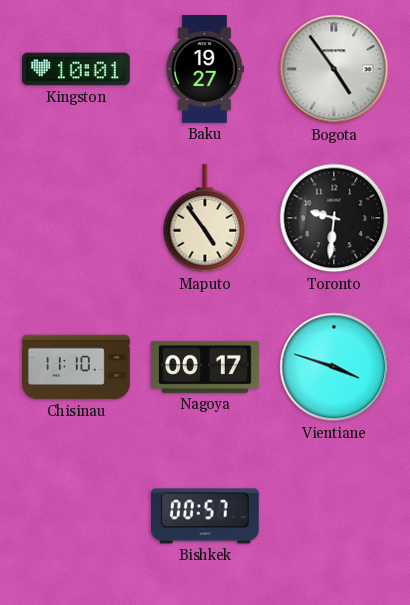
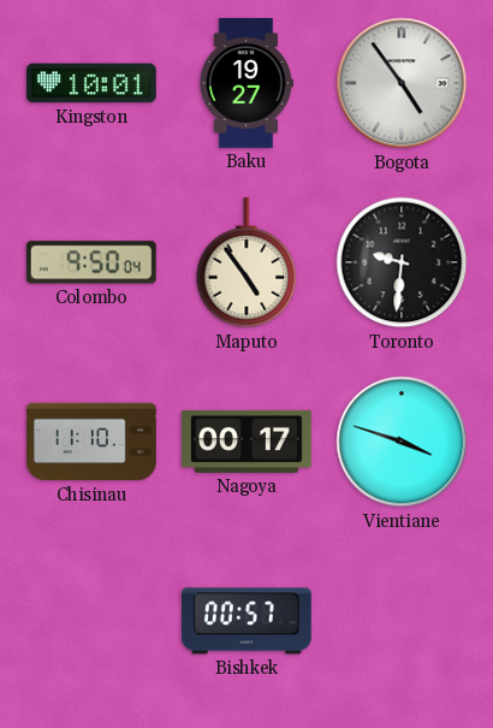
Colombo: none -> 9:50
